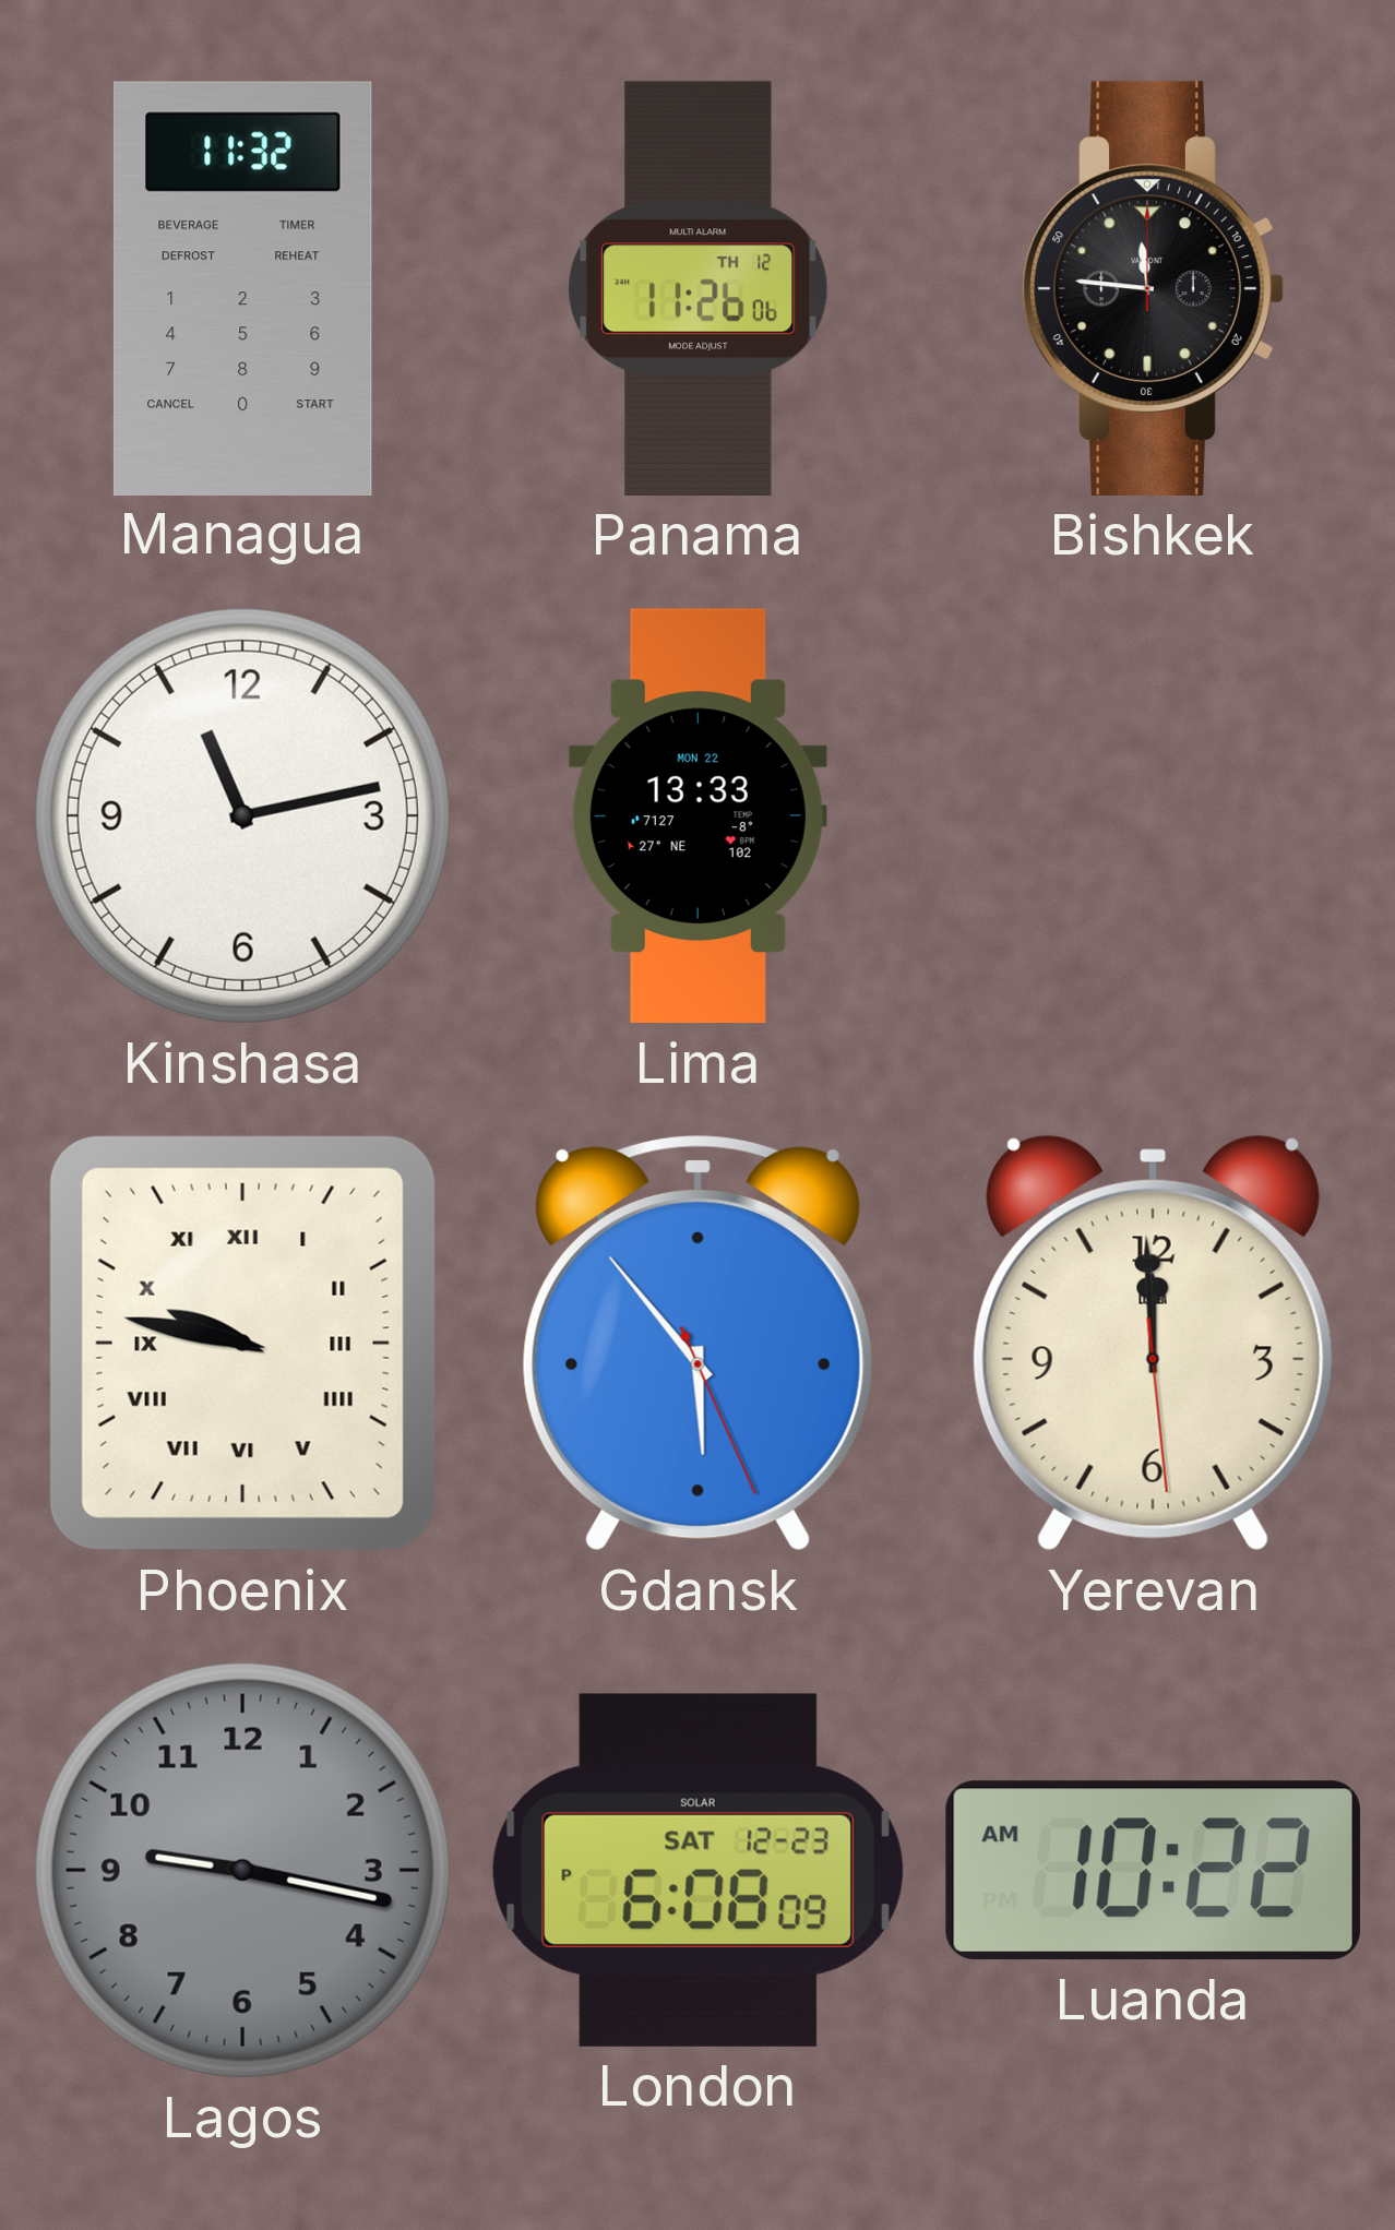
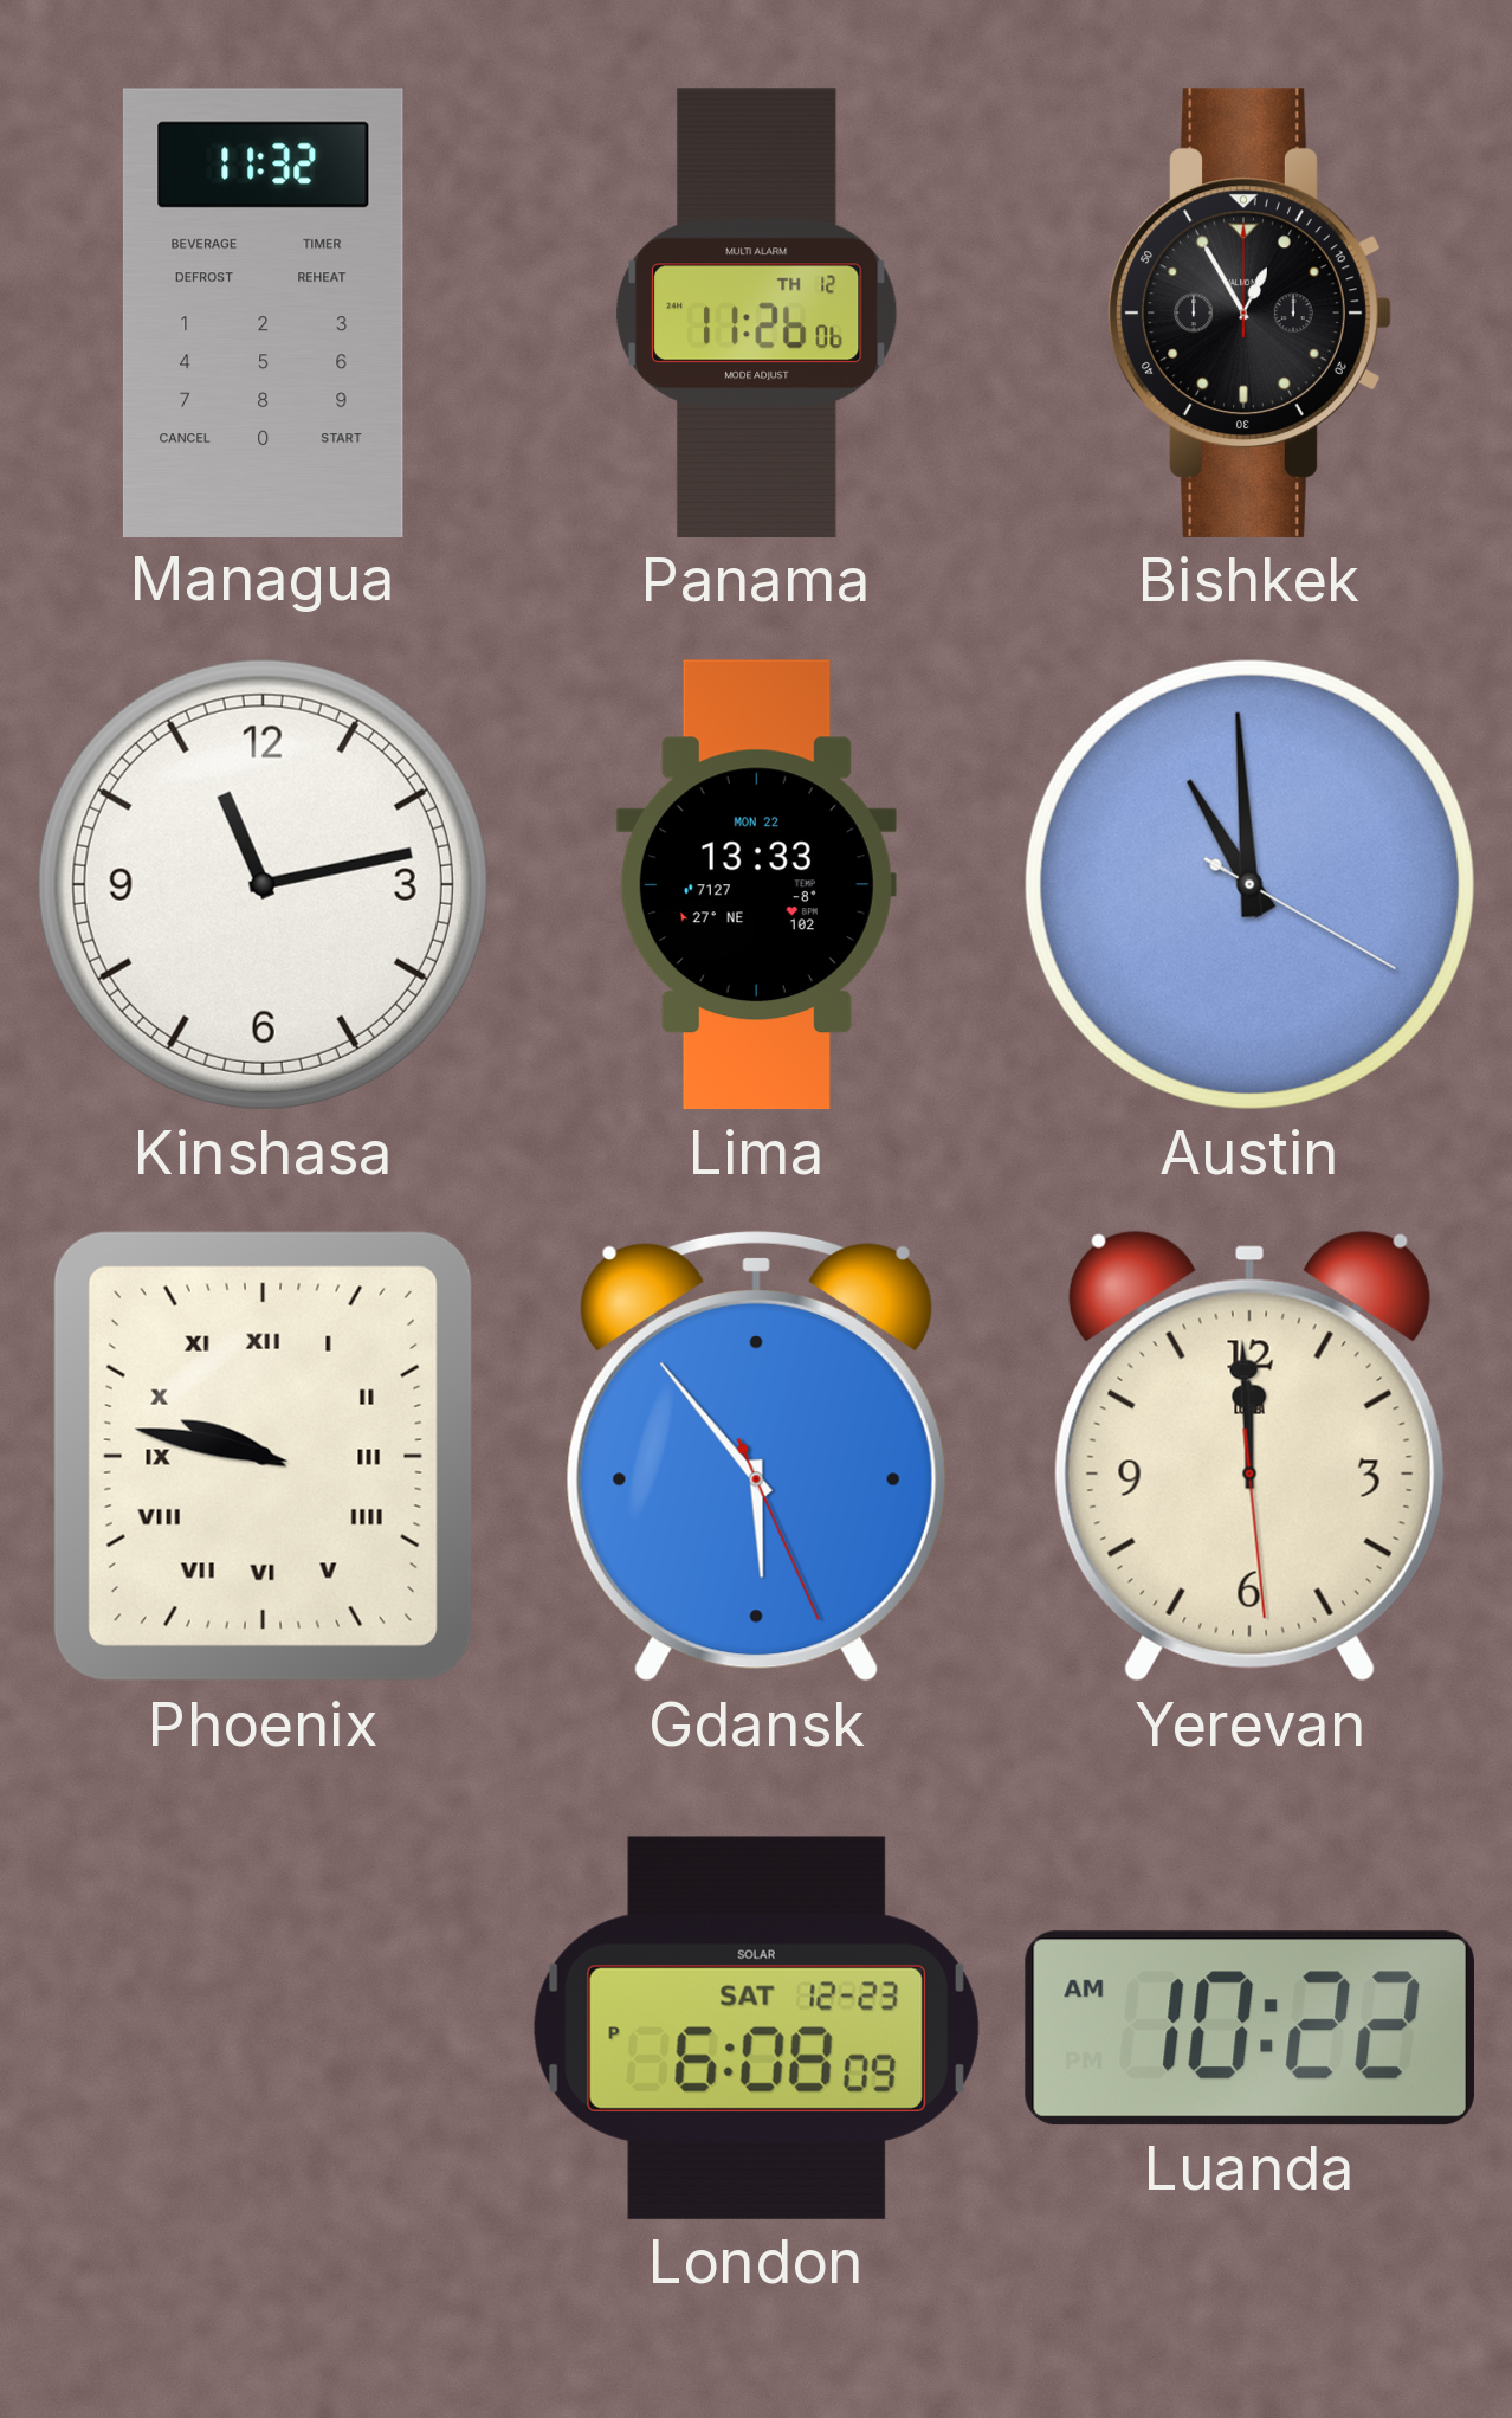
Bishkek: 11:46 -> 12:55
Austin: none -> 10:59
Lagos: 9:17 -> none
